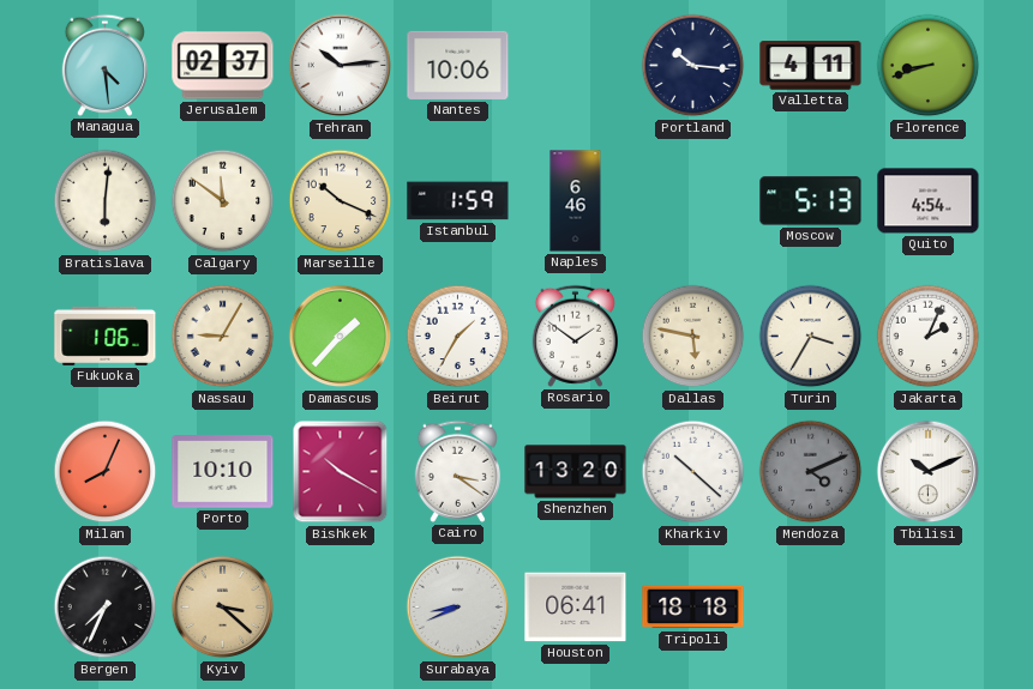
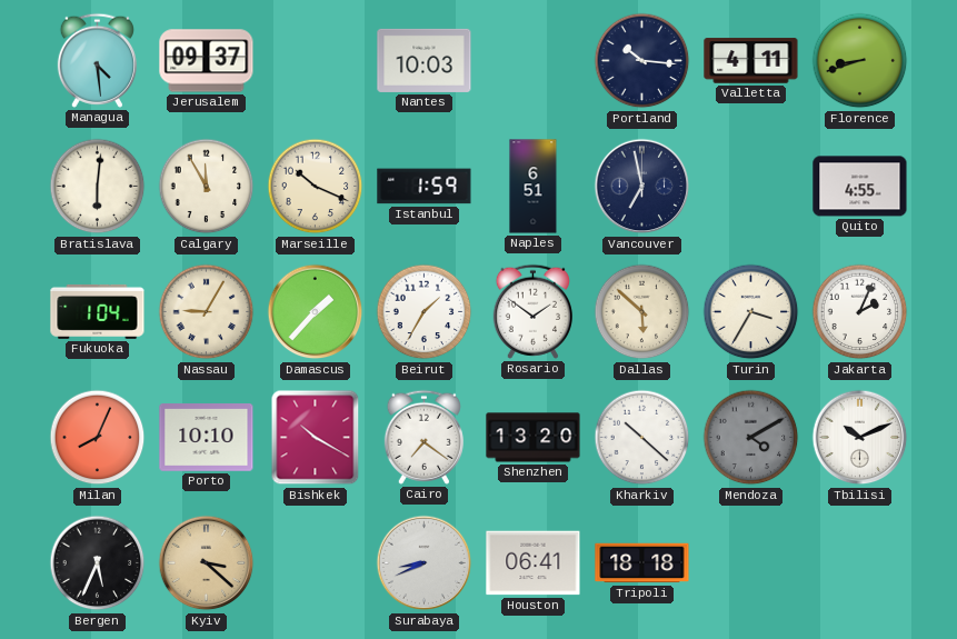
Jerusalem: 02:37 -> 09:37
Tehran: 10:14 -> none
Nantes: 10:06 -> 10:03
Calgary: 11:51 -> 11:55
Naples: 6:46 -> 6:51
Vancouver: none -> 6:58
Moscow: 5:13 -> none
Quito: 4:54 -> 4:55
Fukuoka: 1:06 -> 1:04
Dallas: 5:47 -> 5:52
Cairo: 3:21 -> 7:21
Mendoza: 4:11 -> 4:10
Bergen: 7:34 -> 5:34
